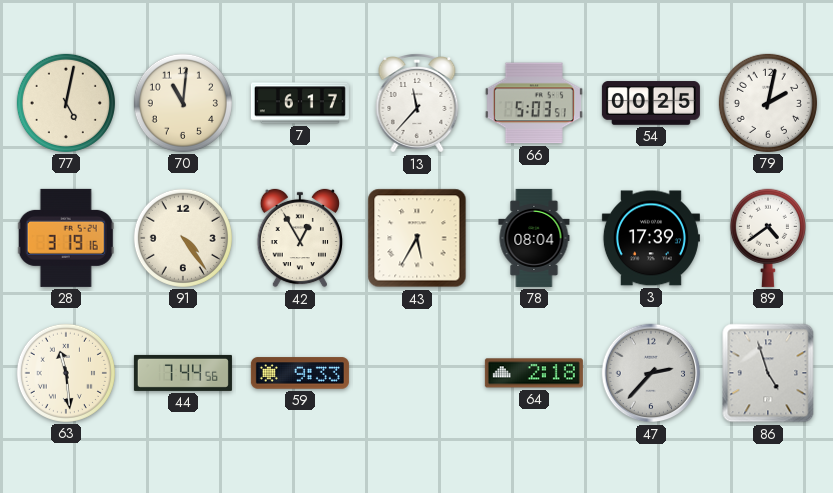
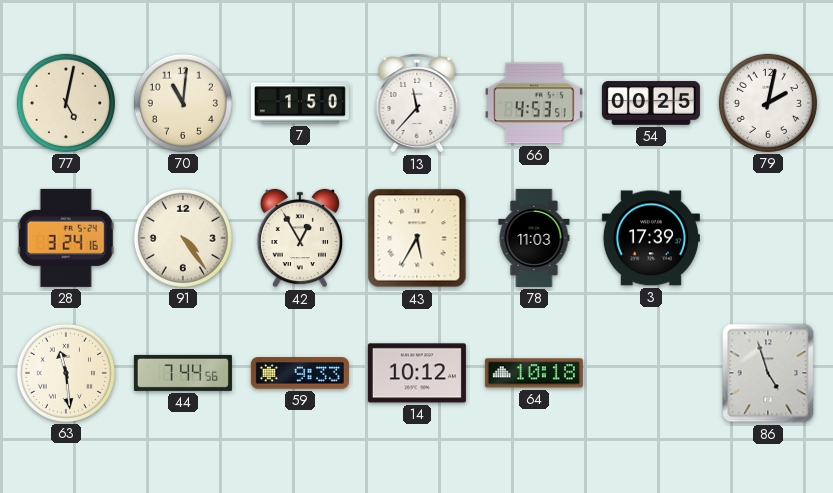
7: 6:17 -> 1:50
66: 5:03 -> 4:53
28: 3:19 -> 3:24
78: 08:04 -> 11:03
89: 4:39 -> none
14: none -> 10:12
64: 2:18 -> 10:18
47: 2:37 -> none
